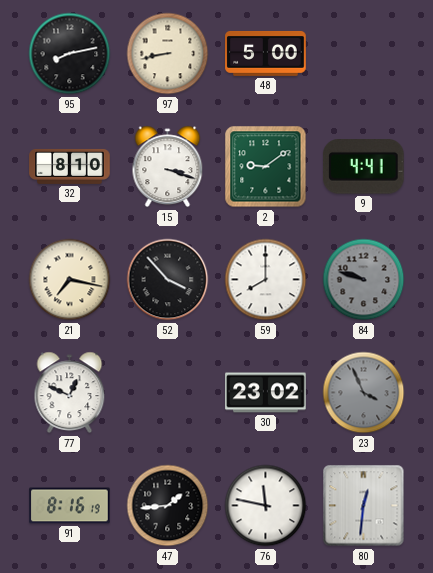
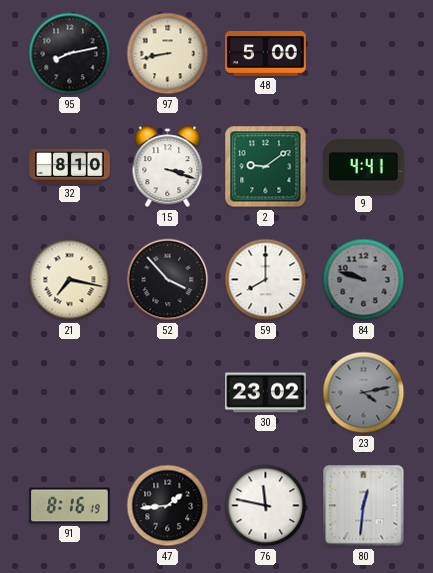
77: 12:49 -> none
23: 3:56 -> 4:13
